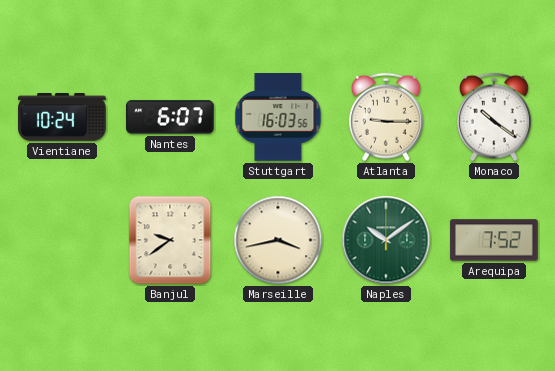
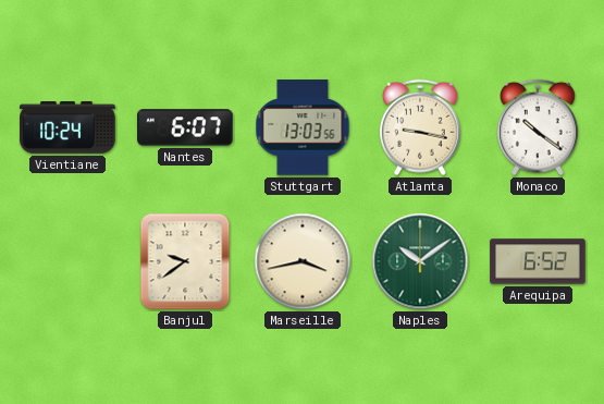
Stuttgart: 16:03 -> 13:03
Atlanta: 9:15 -> 9:17
Arequipa: 7:52 -> 6:52
